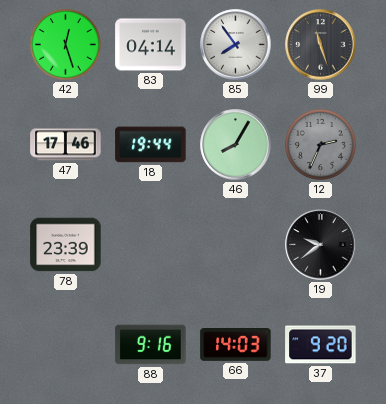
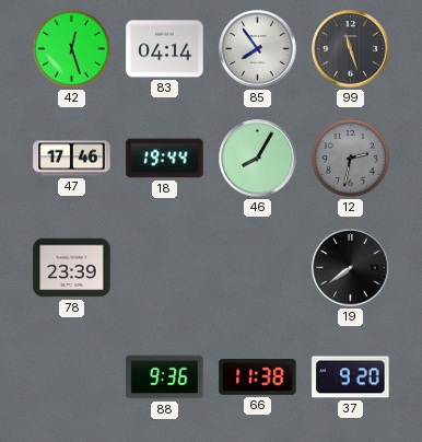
12: 2:34 -> 2:32
19: 9:39 -> 7:39
88: 9:16 -> 9:36
66: 14:03 -> 11:38
